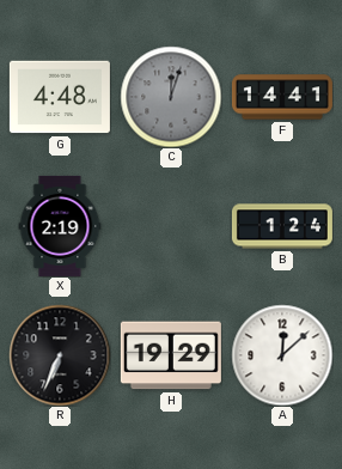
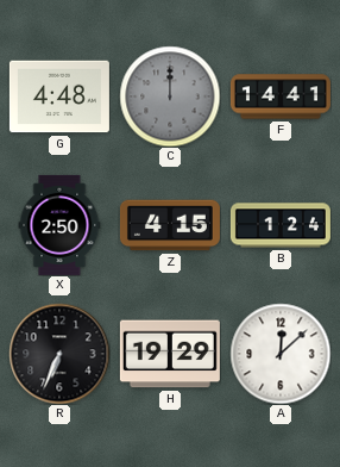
C: 12:03 -> 12:00
X: 2:19 -> 2:50
Z: none -> 4:15
